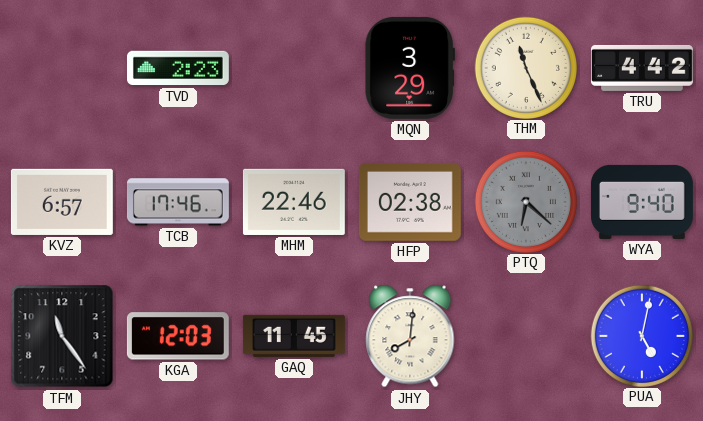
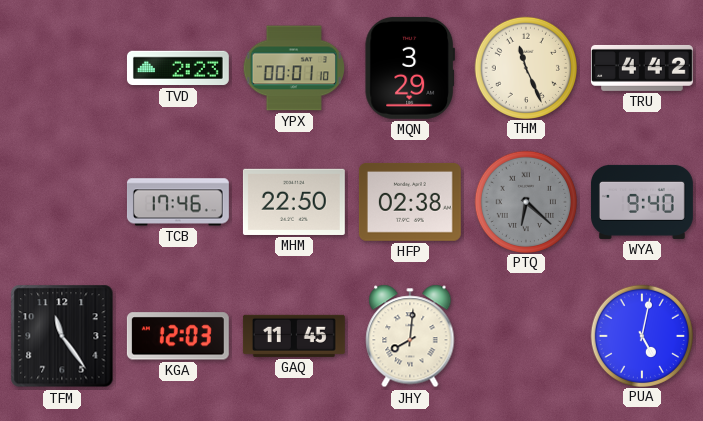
YPX: none -> 00:01
KVZ: 6:57 -> none
MHM: 22:46 -> 22:50
